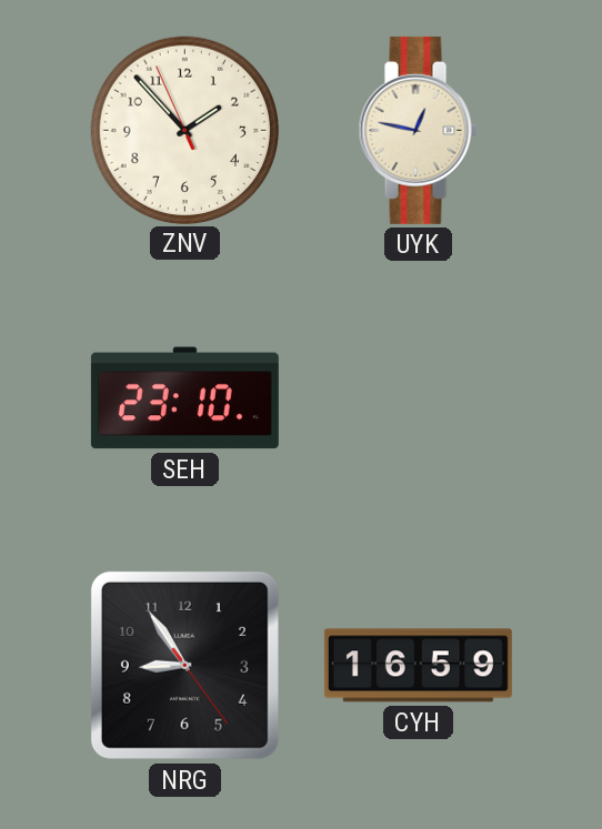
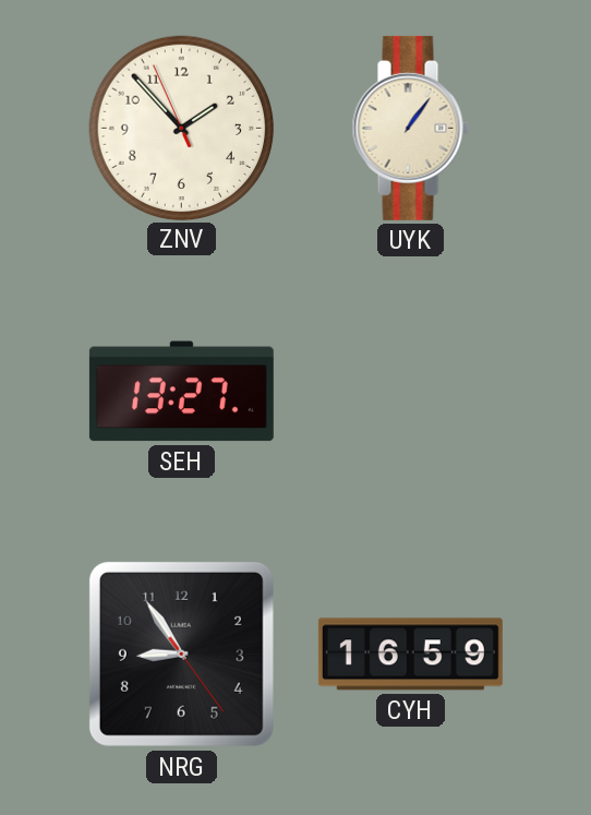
UYK: 12:47 -> 1:06
SEH: 23:10 -> 13:27
